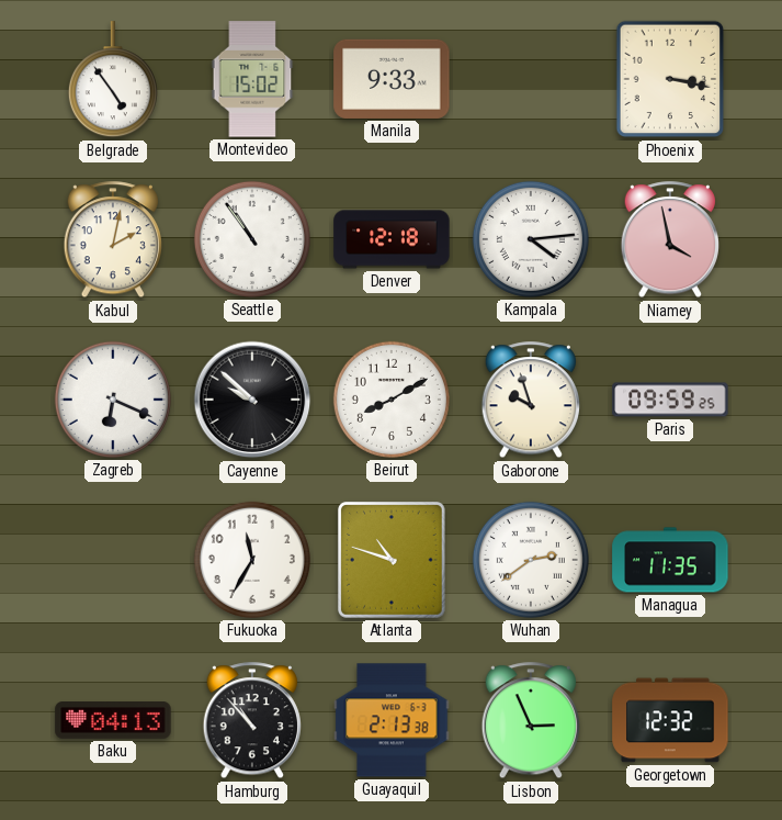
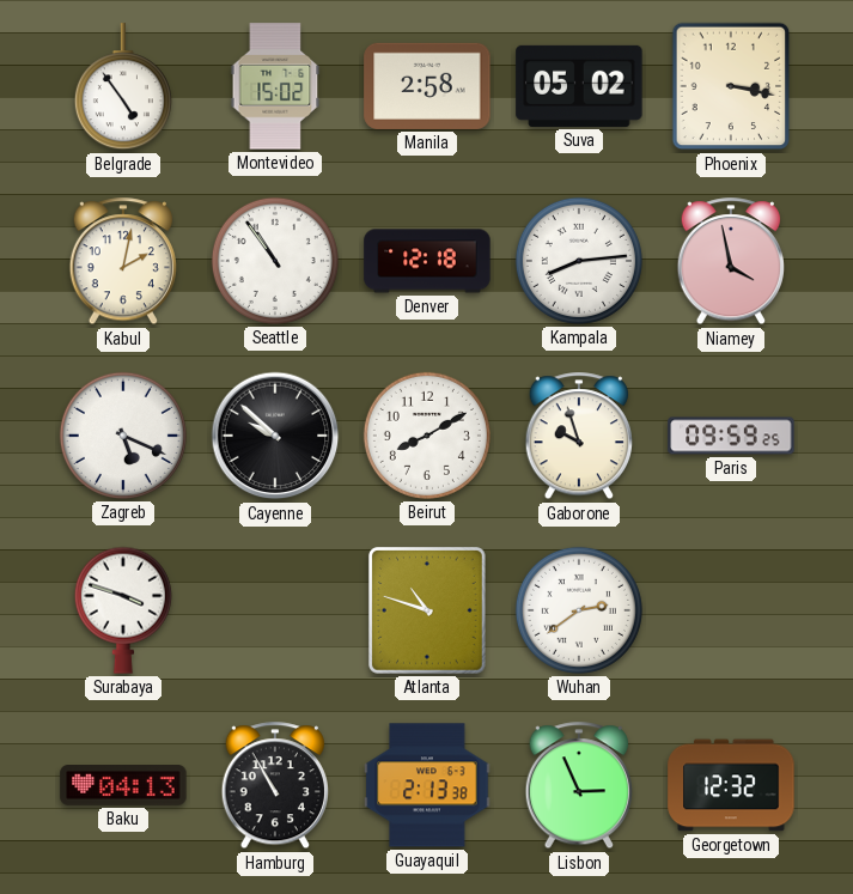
Manila: 9:33 -> 2:58
Suva: none -> 05:02
Kampala: 4:14 -> 8:14
Zagreb: 6:19 -> 5:19
Surabaya: none -> 3:48
Fukuoka: 11:35 -> none
Managua: 11:35 -> none
Hamburg: 10:53 -> 10:55
